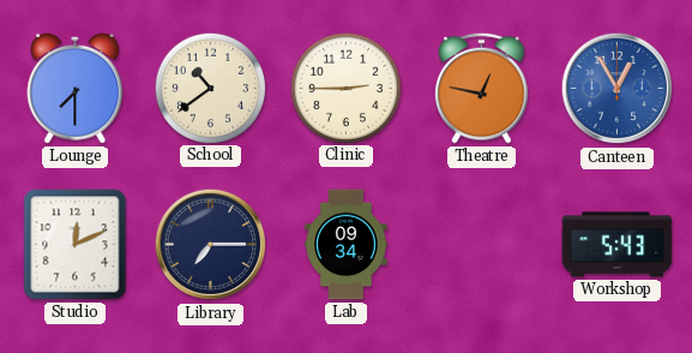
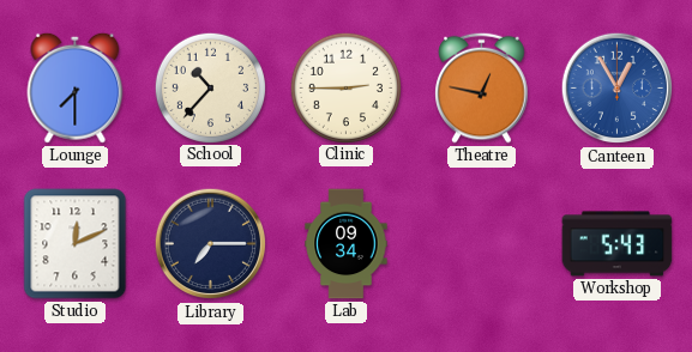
School: 10:39 -> 10:37
